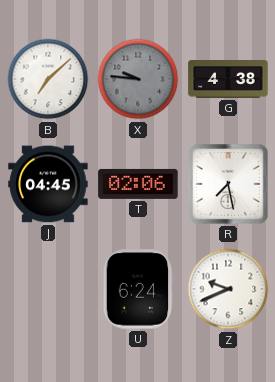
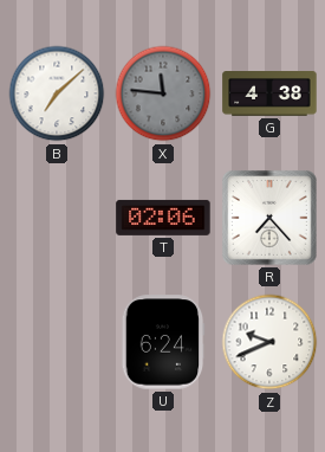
X: 9:46 -> 11:46
J: 04:45 -> none
R: 7:28 -> 7:23
